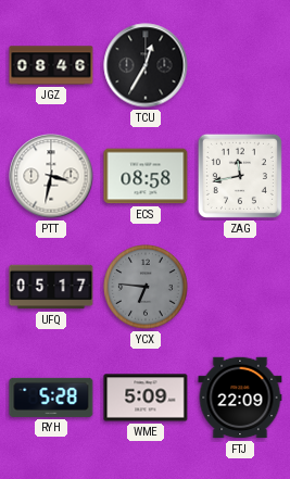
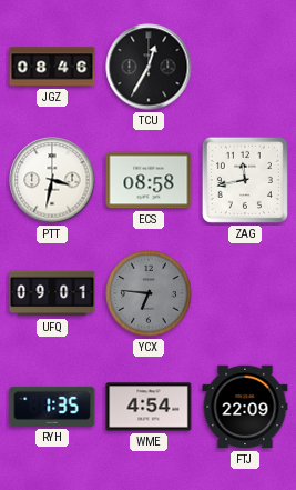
UFQ: 05:17 -> 09:01
RYH: 5:28 -> 1:35
WME: 5:09 -> 4:54
